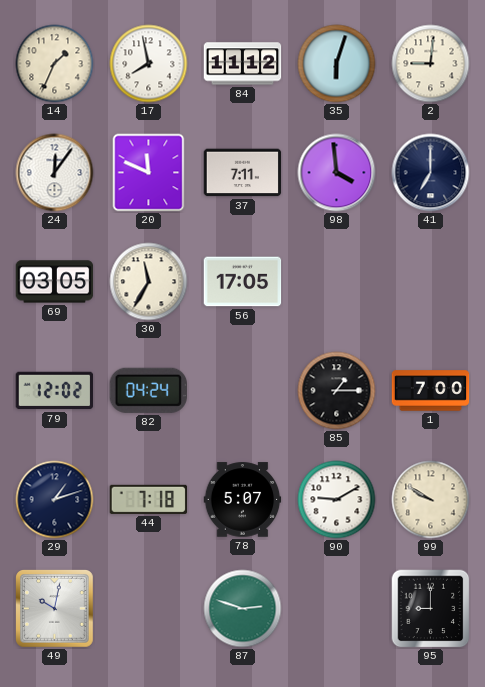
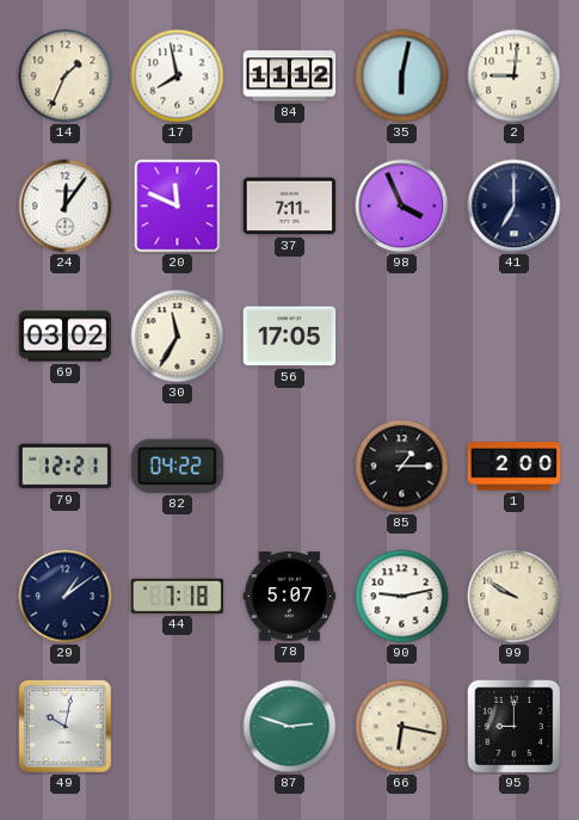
35: 6:03 -> 6:02
98: 3:59 -> 3:56
69: 03:05 -> 03:02
79: 12:02 -> 12:21
82: 04:24 -> 04:22
1: 7:00 -> 2:00
29: 1:12 -> 1:09
90: 9:10 -> 9:13
66: none -> 6:17
